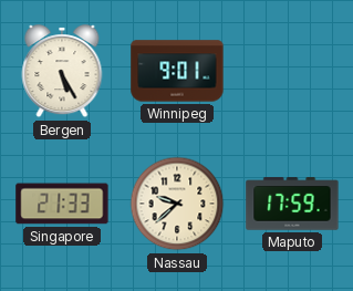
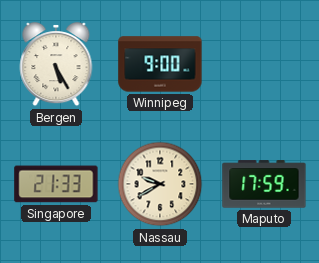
Winnipeg: 9:01 -> 9:00
Nassau: 9:38 -> 9:40
